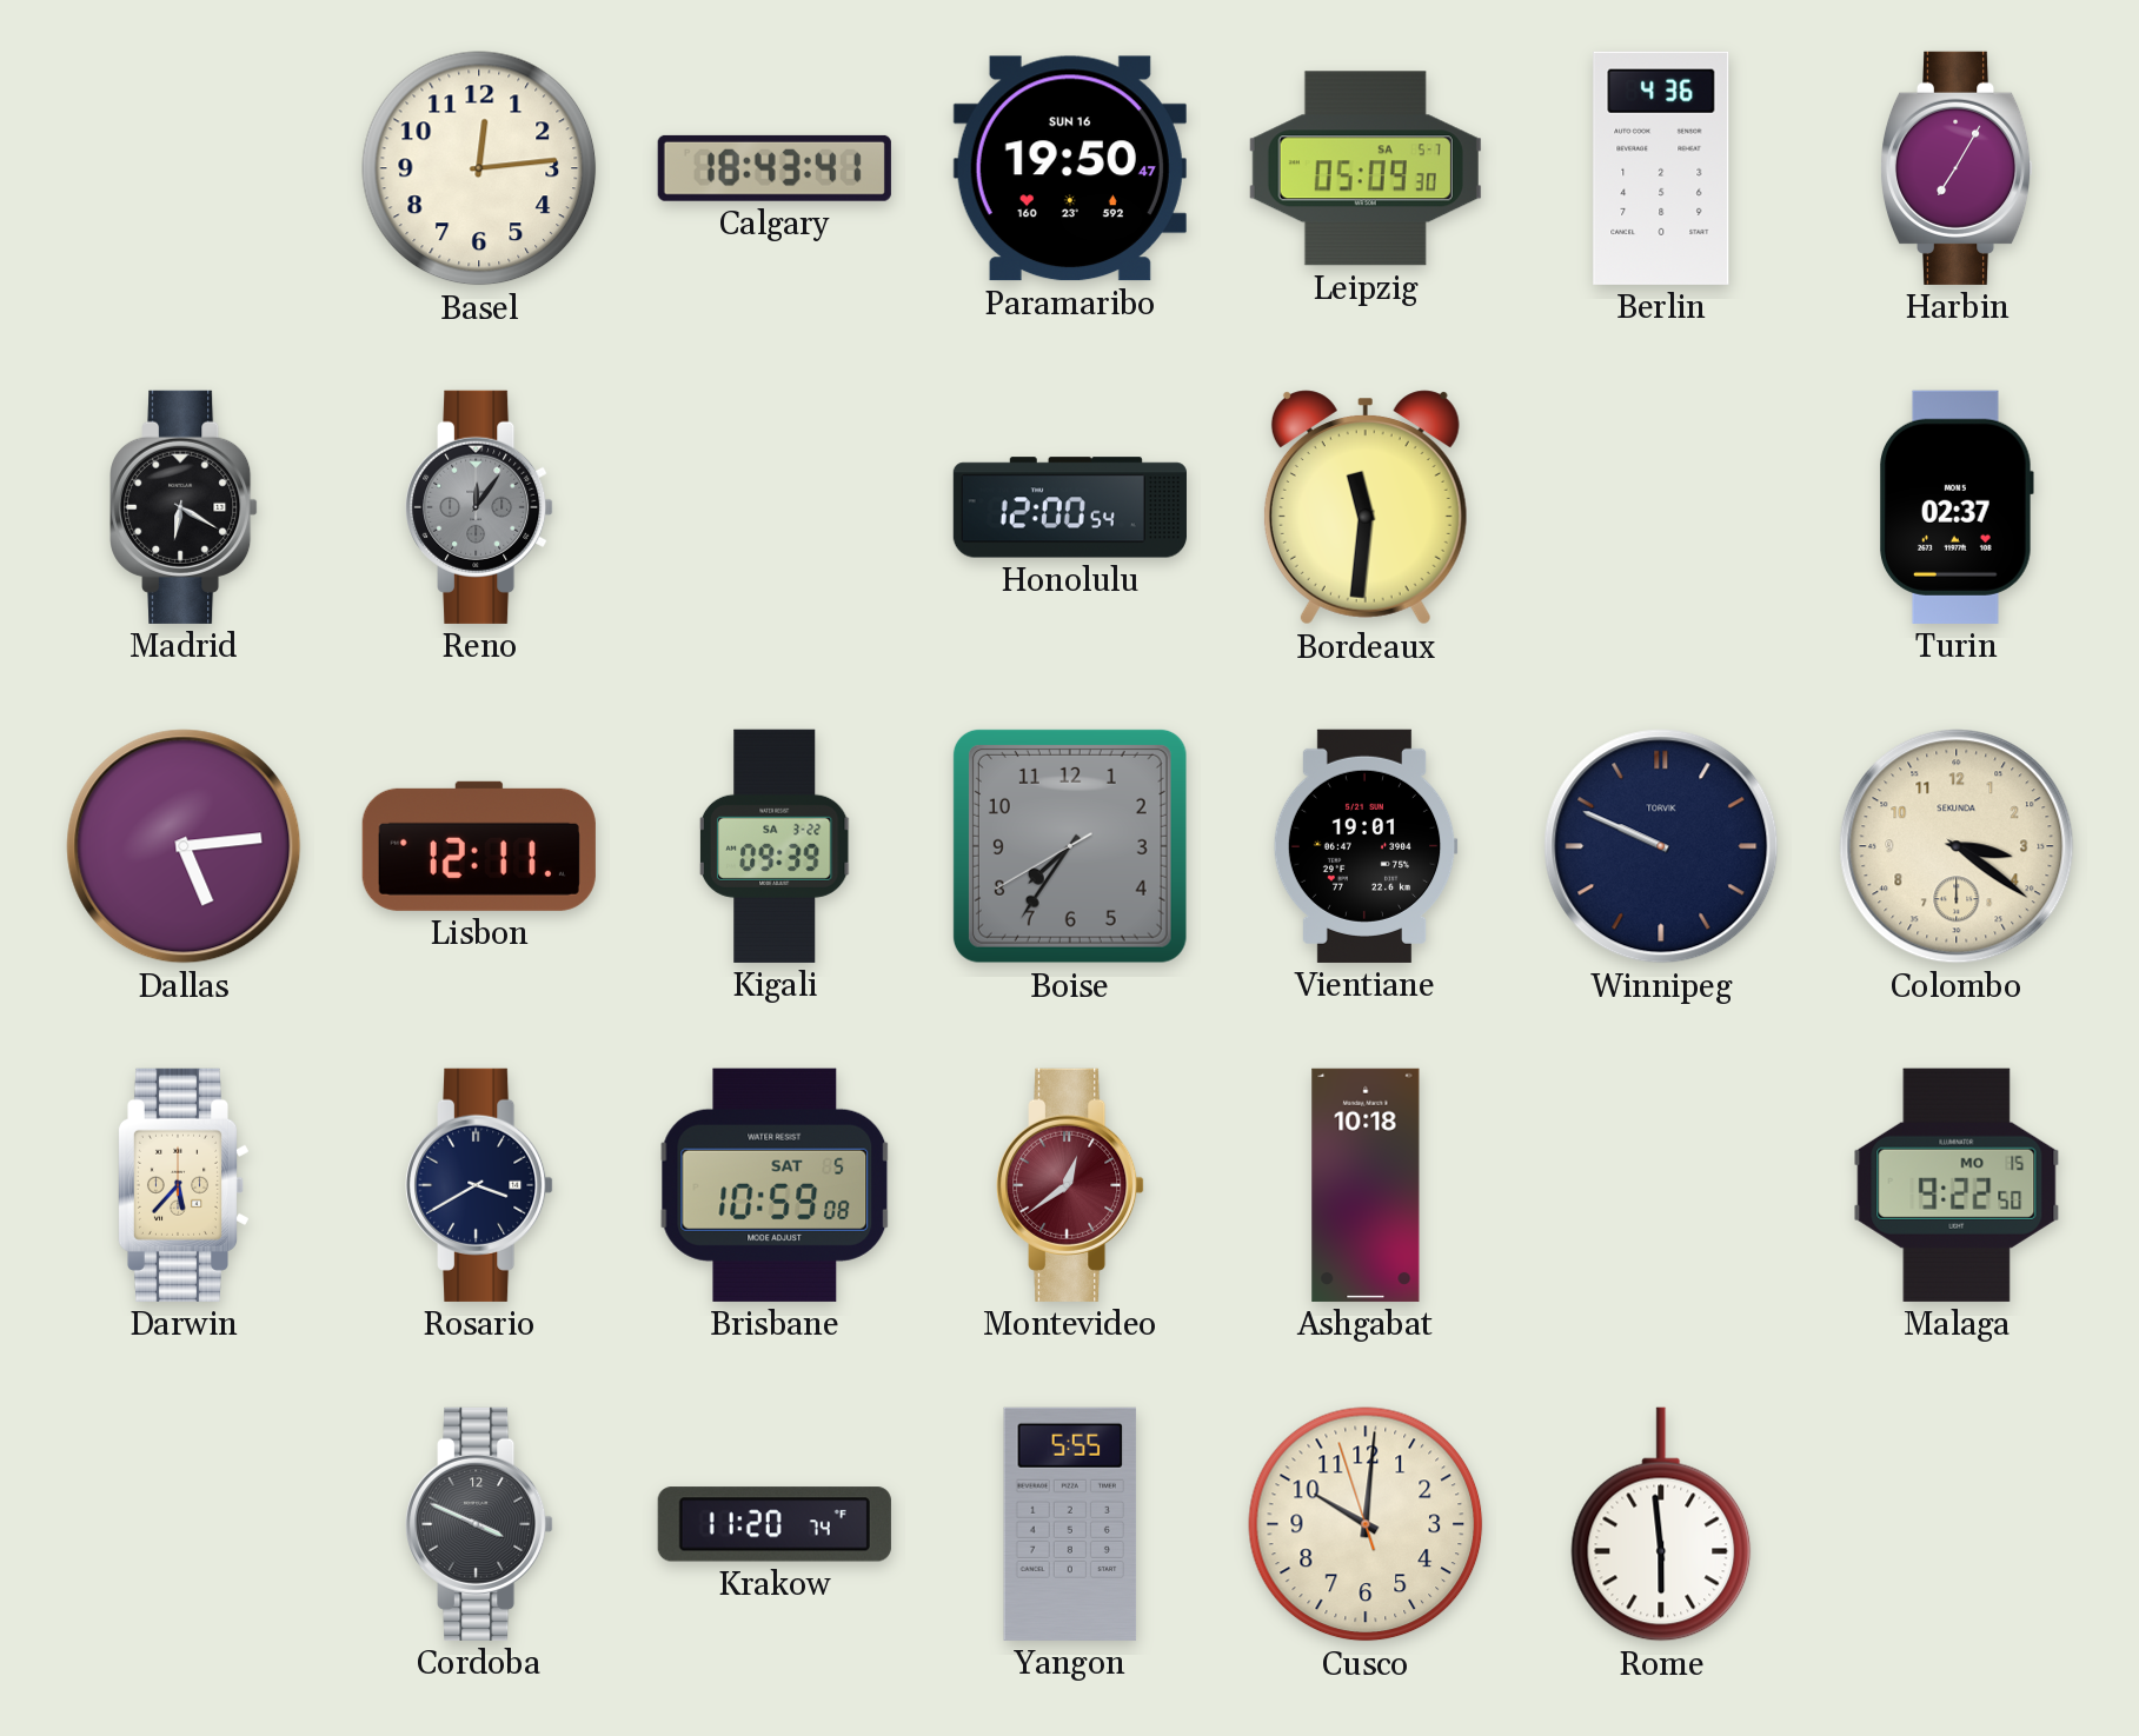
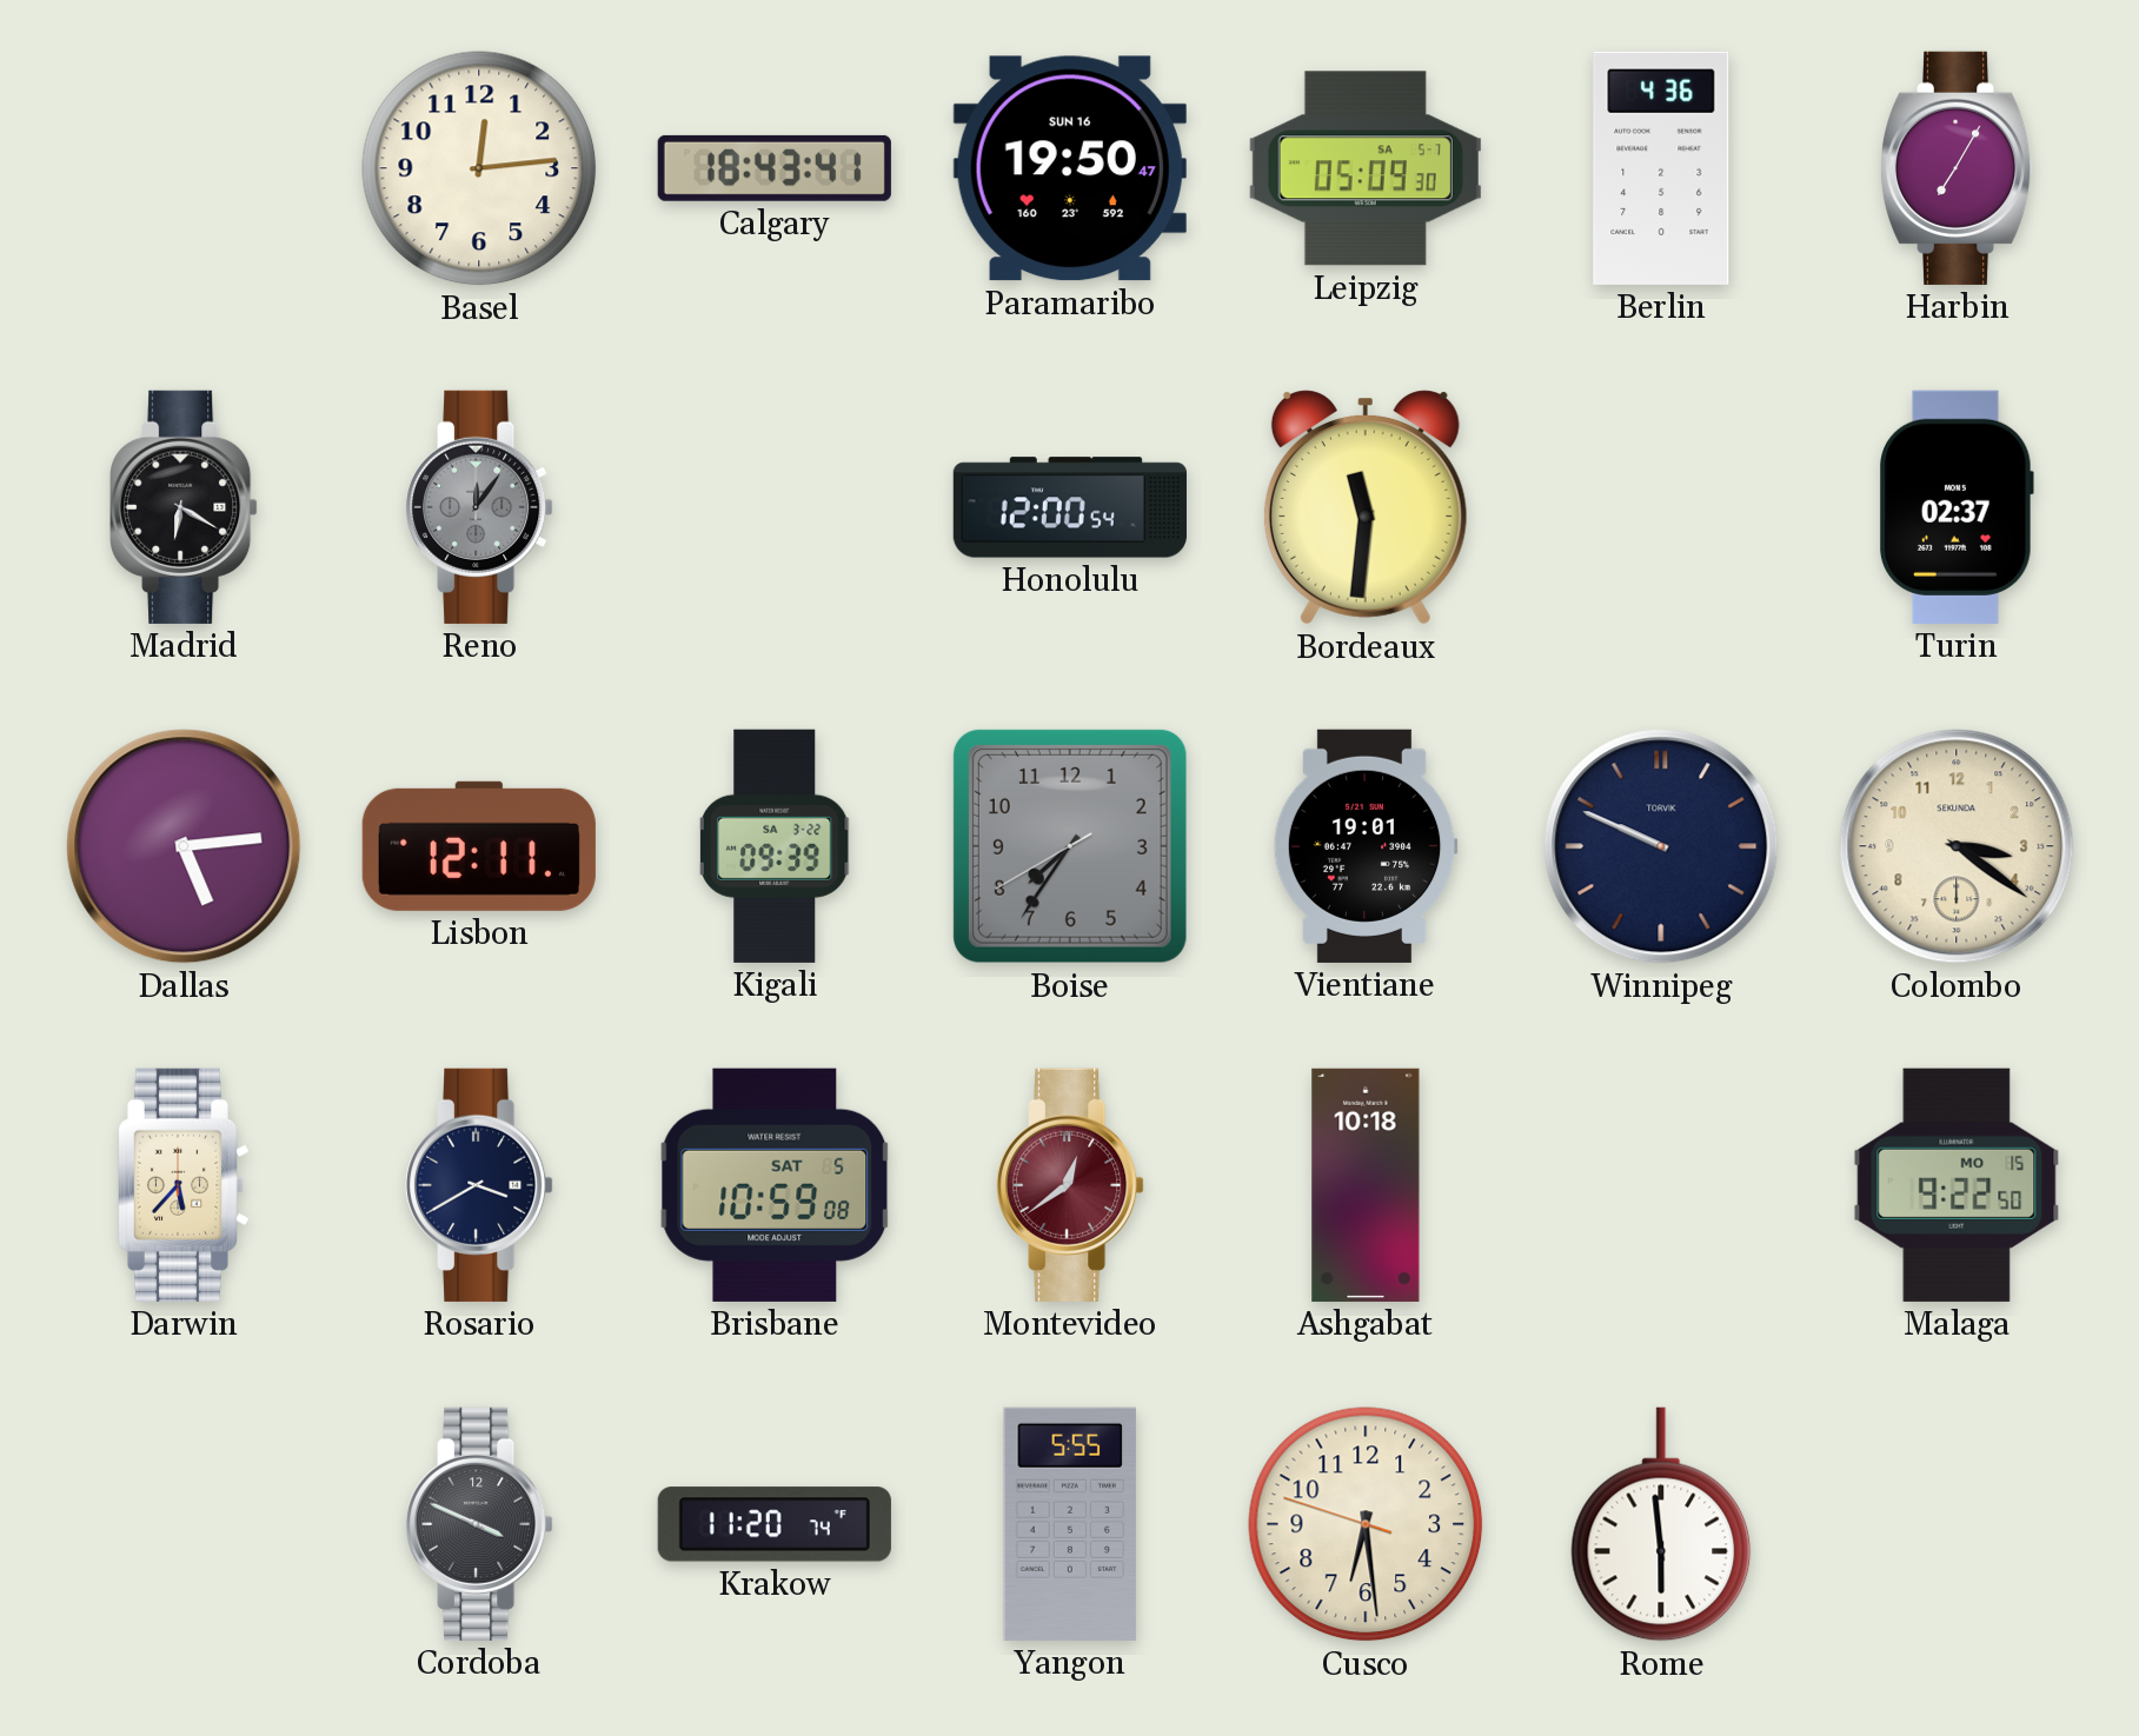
Cusco: 10:00 -> 6:28
